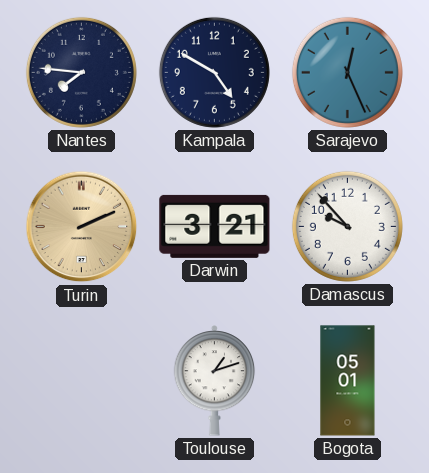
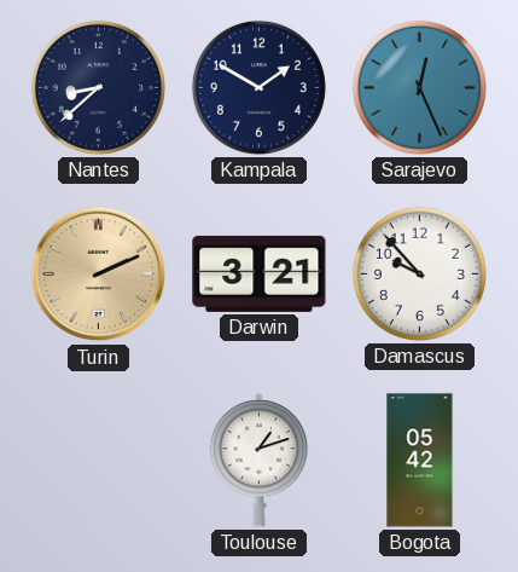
Nantes: 7:46 -> 8:38
Kampala: 4:50 -> 1:50
Bogota: 05:01 -> 05:42
